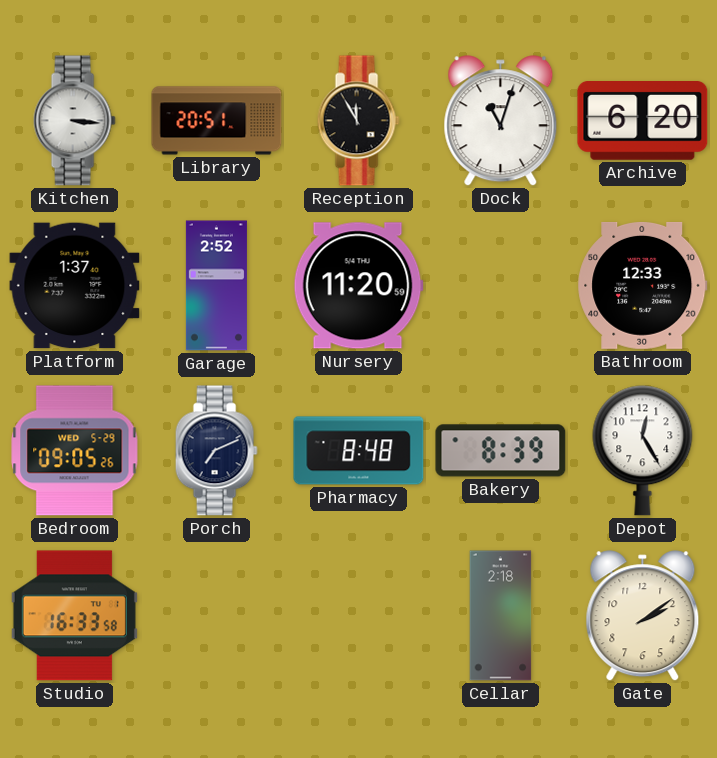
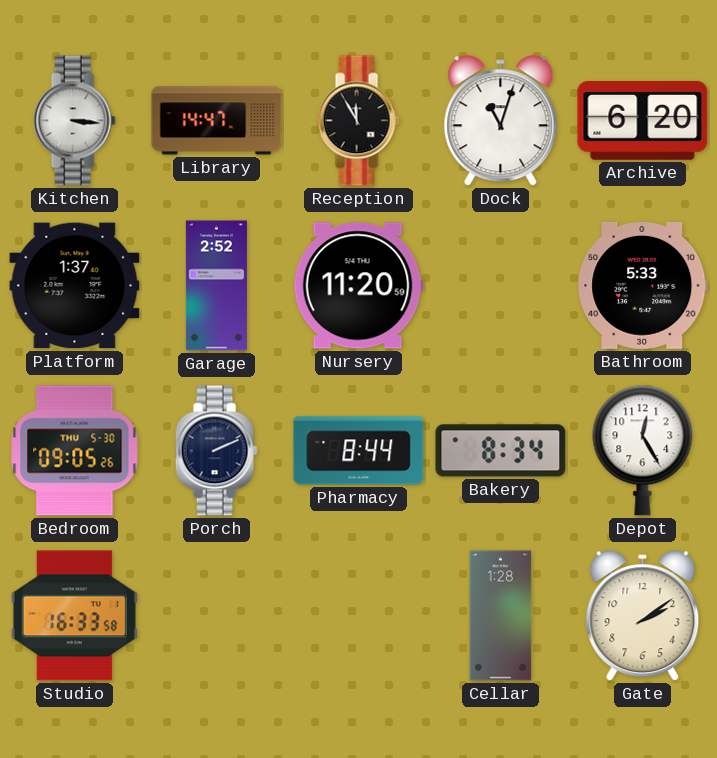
Library: 20:51 -> 14:47
Bathroom: 12:33 -> 5:33
Bedroom date: WED 5-29 -> THU 5-30
Porch: 7:11 -> 2:11
Pharmacy: 8:48 -> 8:44
Bakery: 8:39 -> 8:34
Cellar: 2:18 -> 1:28
